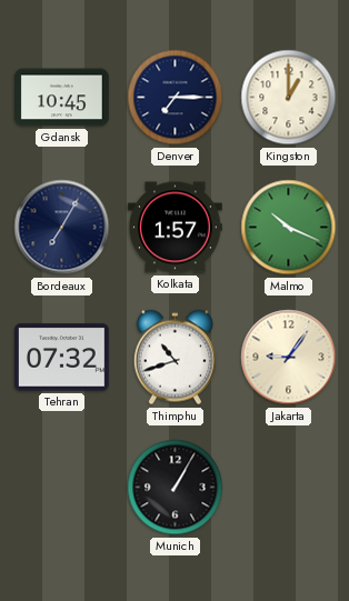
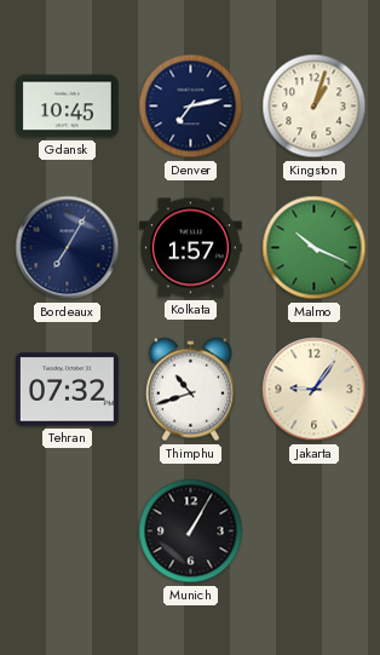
Denver: 7:15 -> 7:13
Kingston: 1:00 -> 1:03
